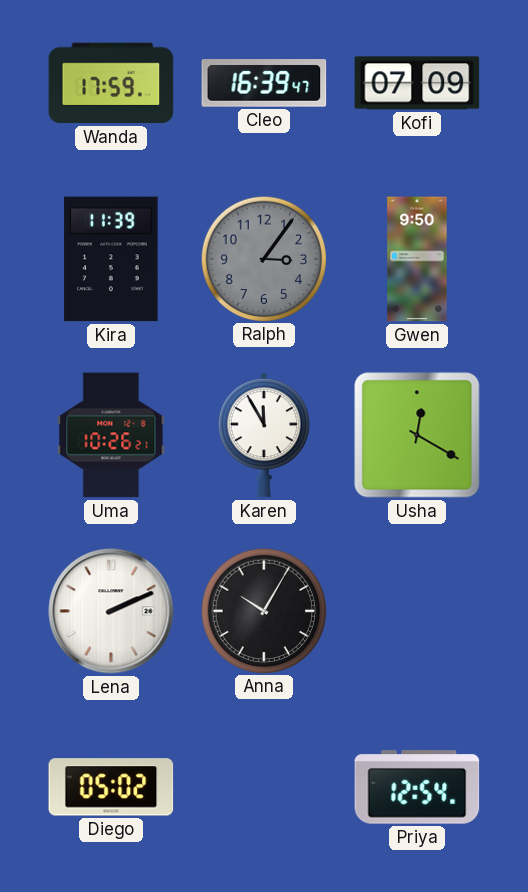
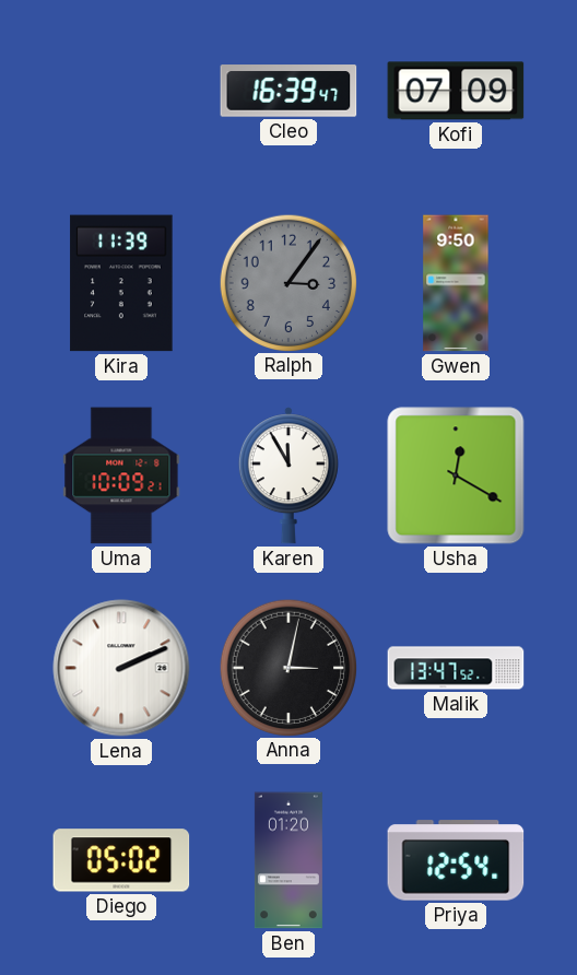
Wanda: 17:59 -> none
Uma: 10:26 -> 10:09
Anna: 10:05 -> 3:02
Malik: none -> 13:47
Ben: none -> 01:20
